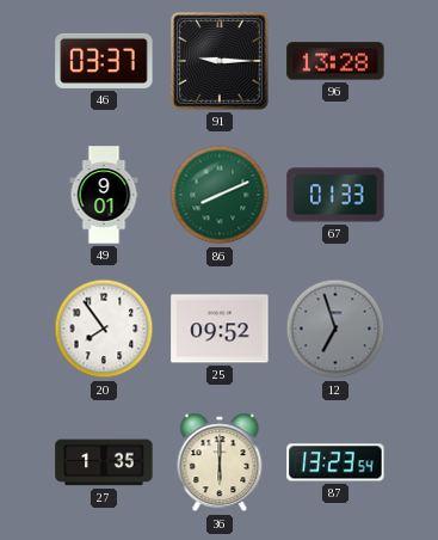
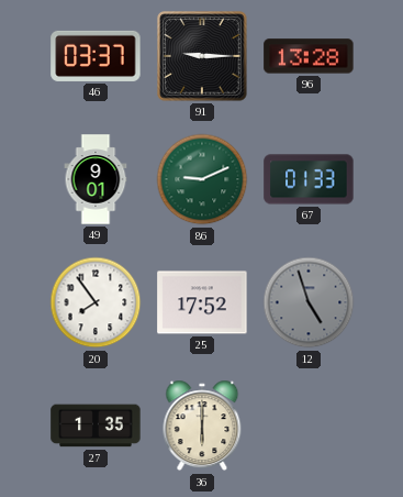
86: 8:11 -> 9:11
25: 09:52 -> 17:52
12: 6:57 -> 4:57
87: 13:23 -> none
